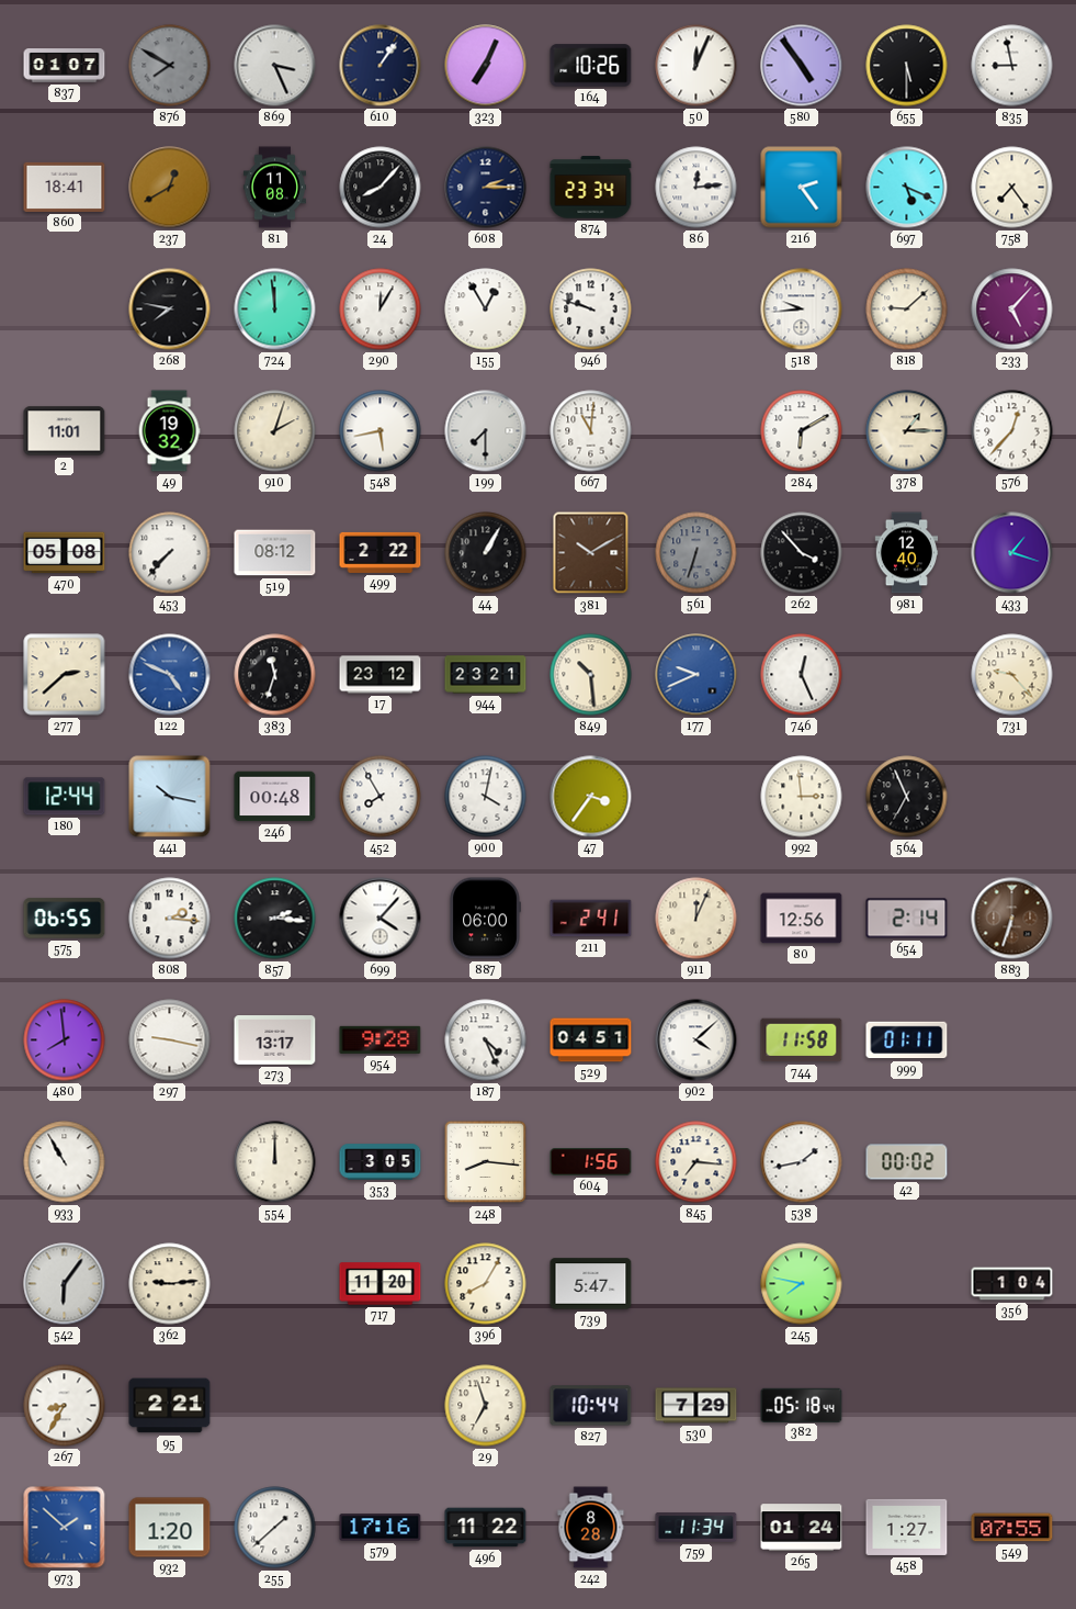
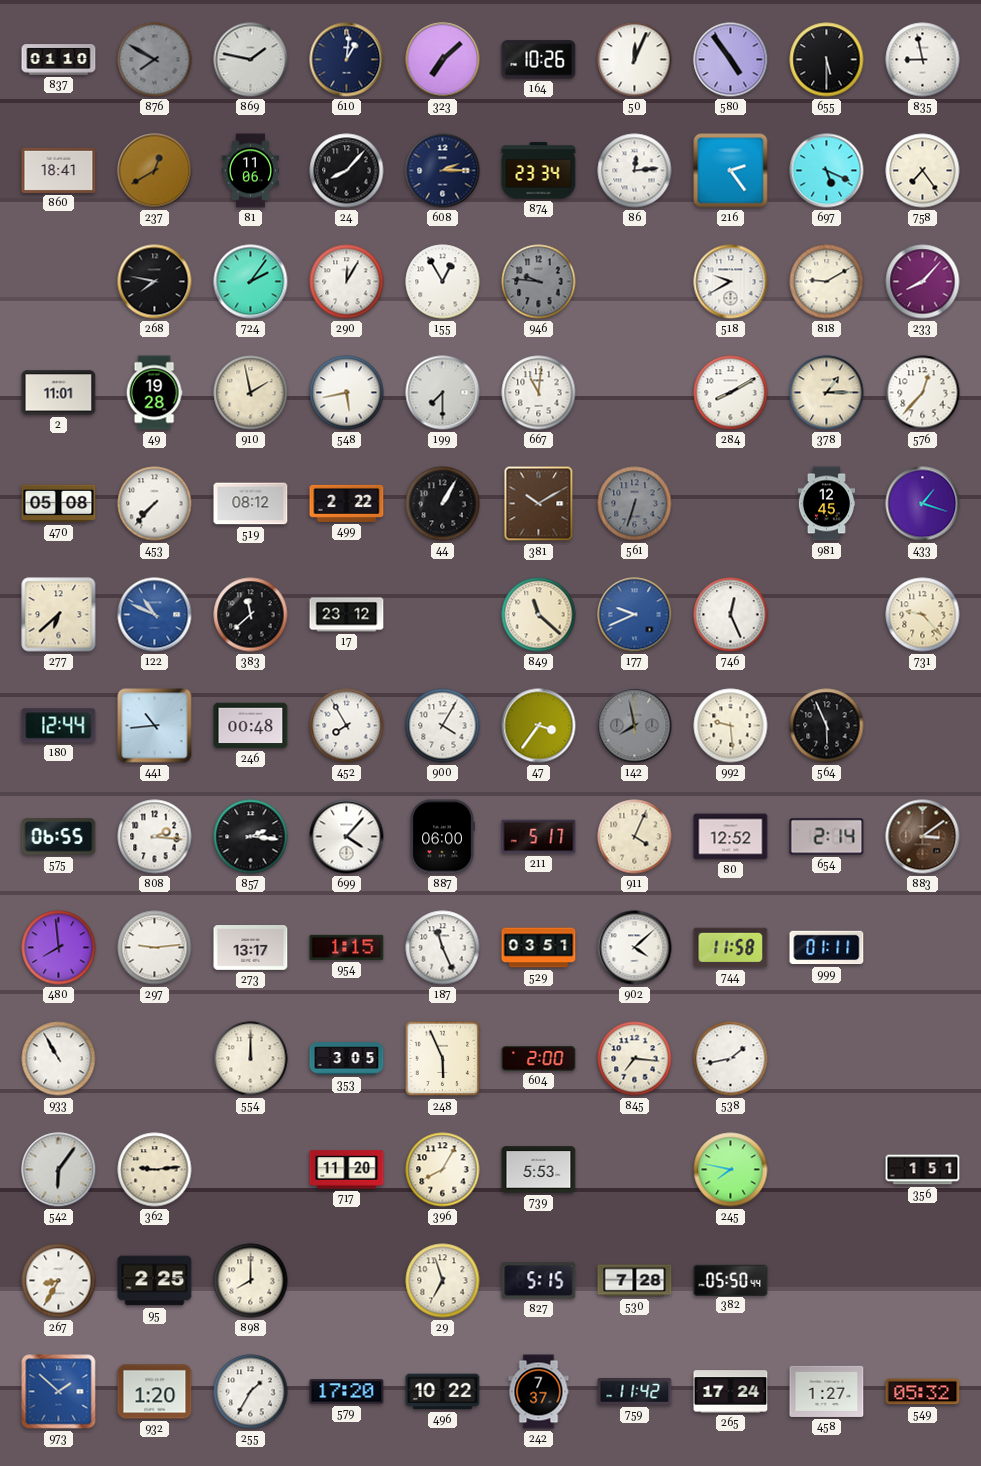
837: 01:07 -> 01:10
869: 3:26 -> 1:47
610: 1:06 -> 1:01
323: 7:04 -> 7:08
81: 11:08 -> 11:06
724: 11:59 -> 2:06
946: 9:48 -> 9:46
946 dial: white -> grey
518: 9:44 -> 9:40
818: 9:08 -> 9:10
233: 5:07 -> 8:07
49: 19:32 -> 19:28
910: 2:03 -> 1:58
284: 6:10 -> 8:10
262: 3:53 -> none
981: 12:40 -> 12:45
277: 2:38 -> 6:38
122: 4:49 -> 10:49
383: 11:33 -> 11:38
944: 23:21 -> none
849: 10:29 -> 11:22
441: 10:17 -> 10:44
900: 4:02 -> 4:05
142: none -> 7:58
992: 2:59 -> 9:29
564: 6:56 -> 5:56
211: 2:41 -> 5:17
911: 12:04 -> 4:04
80: 12:56 -> 12:52
883: 6:33 -> 3:09
297: 9:17 -> 9:14
954: 9:28 -> 1:15
187: 4:26 -> 11:26
529: 04:51 -> 03:51
248: 8:16 -> 5:56
604: 1:56 -> 2:00
42: 00:02 -> none
739: 5:47 -> 5:53
356: 1:04 -> 1:51
95: 2:21 -> 2:25
898: none -> 8:00
827: 10:44 -> 5:15
530: 7:29 -> 7:28
382: 05:18 -> 05:50
255: 1:38 -> 1:35
579: 17:16 -> 17:20
496: 11:22 -> 10:22
242: 8:28 -> 7:37
759: 11:34 -> 11:42
265: 01:24 -> 17:24
549: 07:55 -> 05:32
